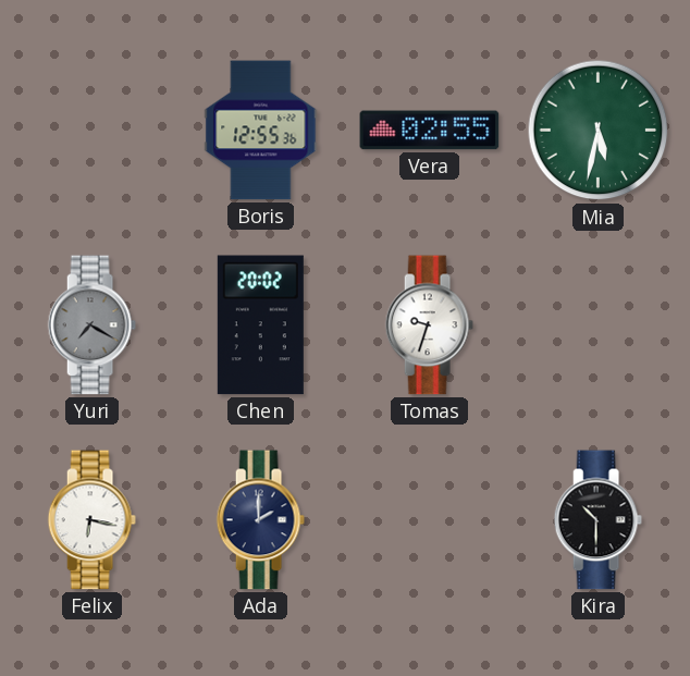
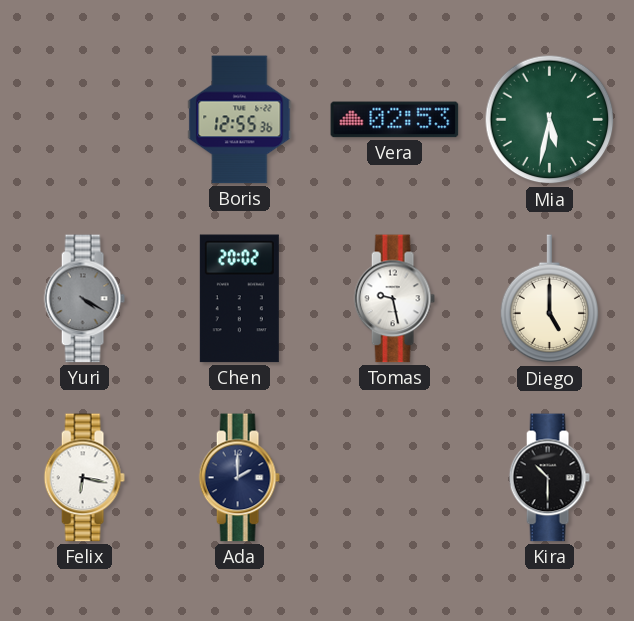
Vera: 02:55 -> 02:53
Yuri: 7:20 -> 4:20
Tomas: 9:33 -> 9:28
Diego: none -> 5:00
